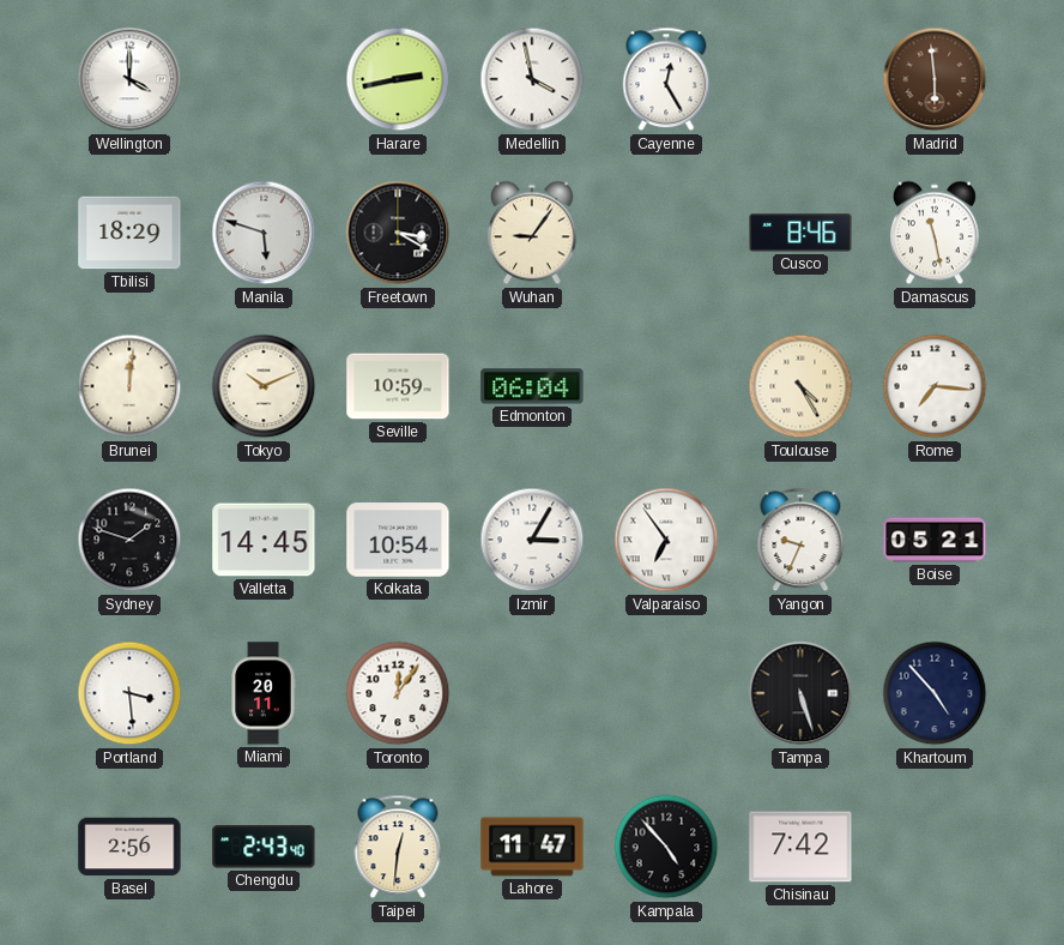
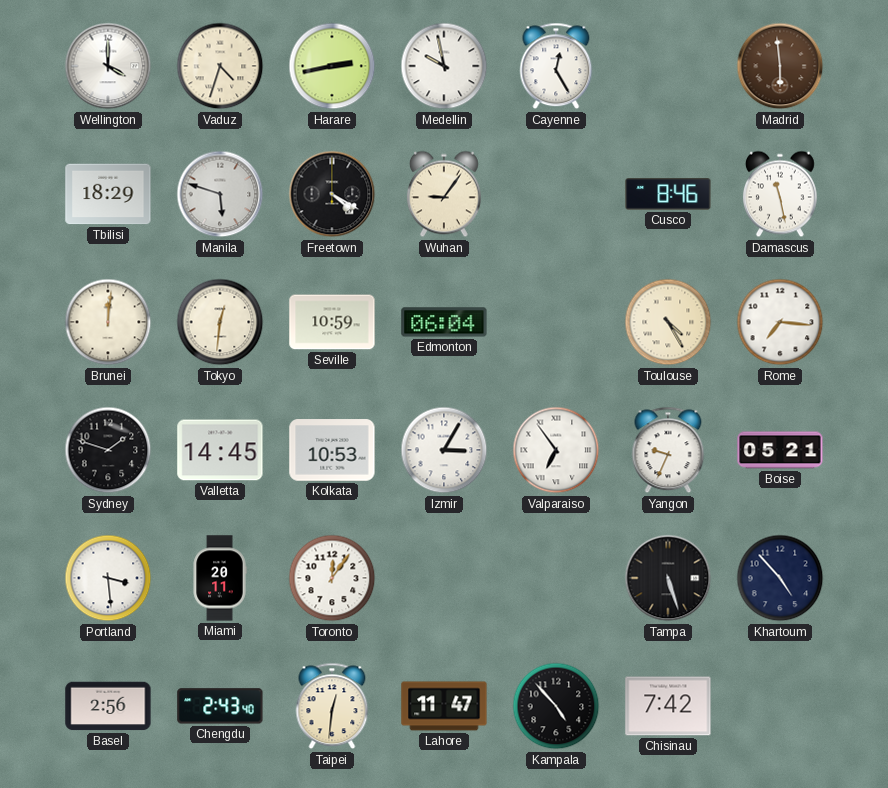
Vaduz: none -> 4:33
Medellin: 3:58 -> 9:58
Freetown: 3:20 -> 4:20
Tokyo: 10:11 -> 12:31
Kolkata: 10:54 -> 10:53
